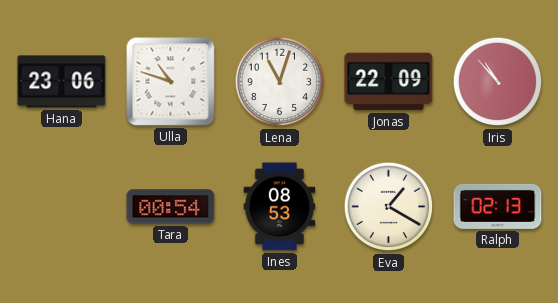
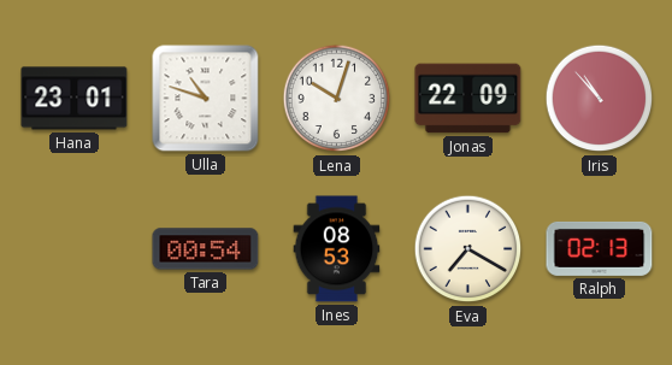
Hana: 23:06 -> 23:01
Lena: 11:03 -> 10:03
Eva: 1:20 -> 7:20
